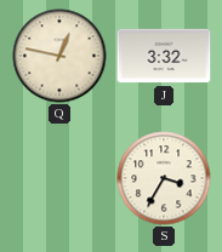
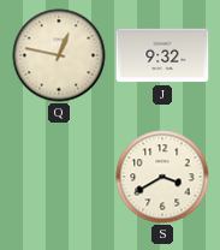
J: 3:32 -> 9:32
S: 3:35 -> 3:40
